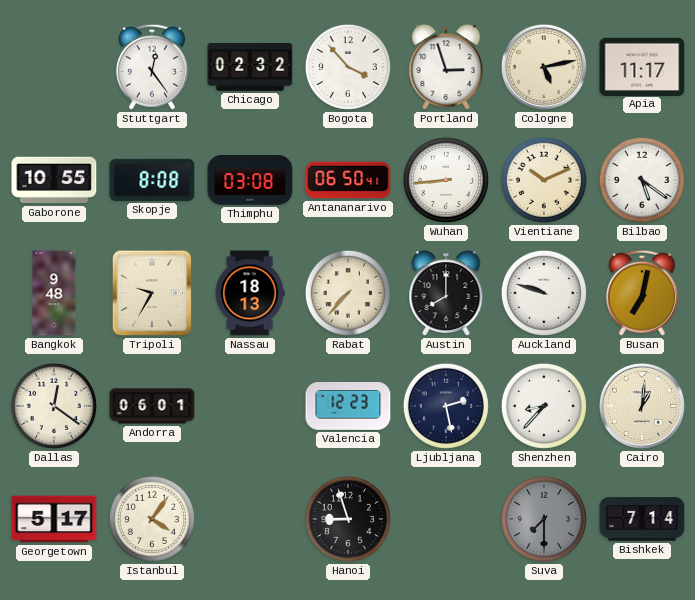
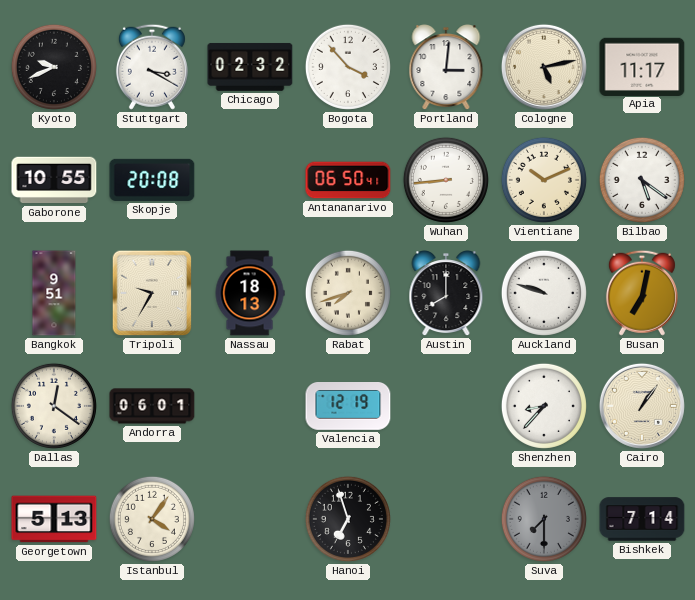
Kyoto: none -> 9:41
Stuttgart: 12:24 -> 3:20
Portland: 2:57 -> 3:01
Skopje: 8:08 -> 20:08
Thimphu: 03:08 -> none
Bangkok: 9:48 -> 9:51
Rabat: 7:37 -> 7:42
Valencia: 12:23 -> 12:19
Ljubljana: 2:28 -> none
Cairo: 1:01 -> 1:06
Georgetown: 5:17 -> 5:13
Hanoi: 8:57 -> 6:57
